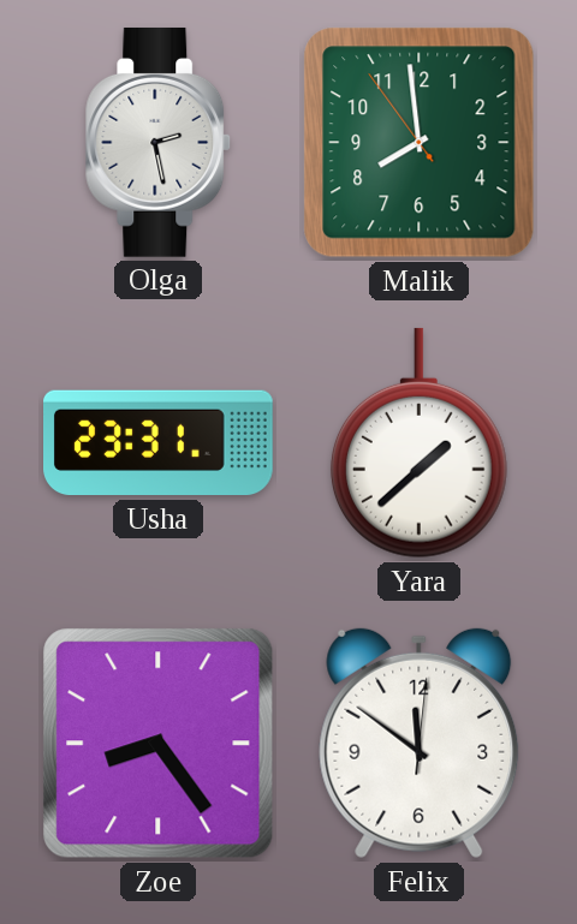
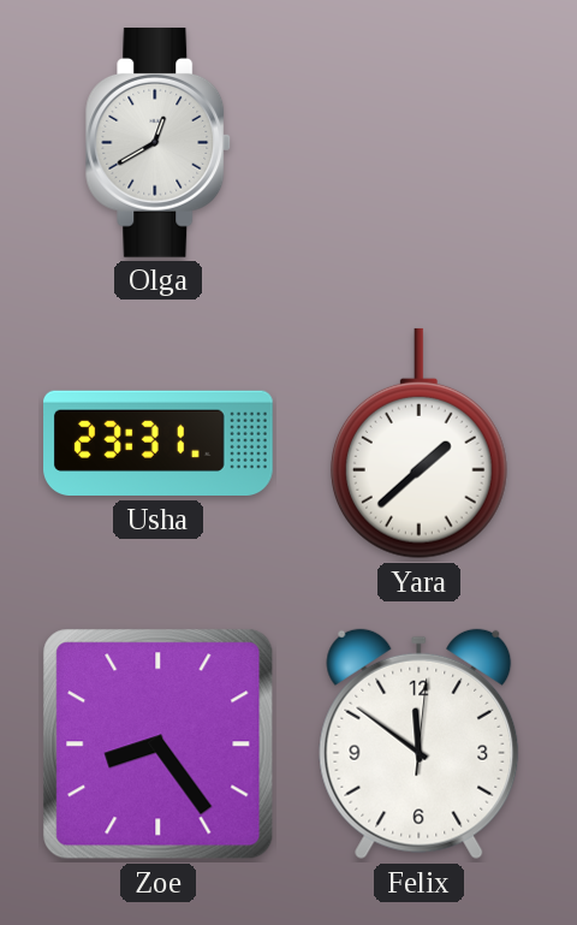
Olga: 2:28 -> 12:40
Malik: 7:58 -> none
